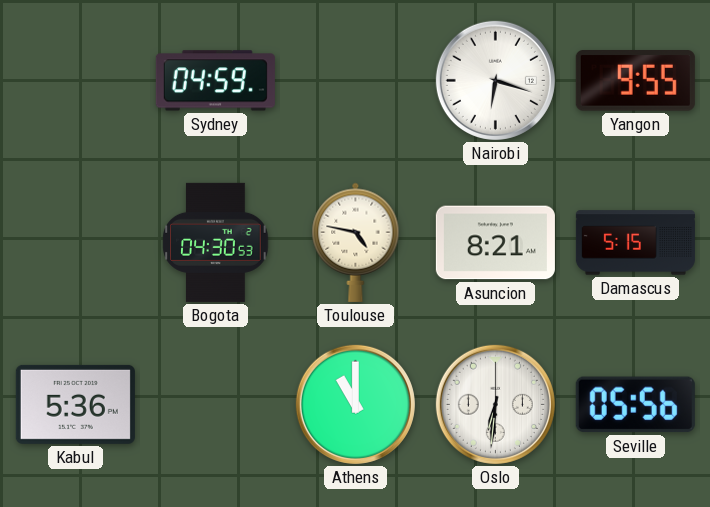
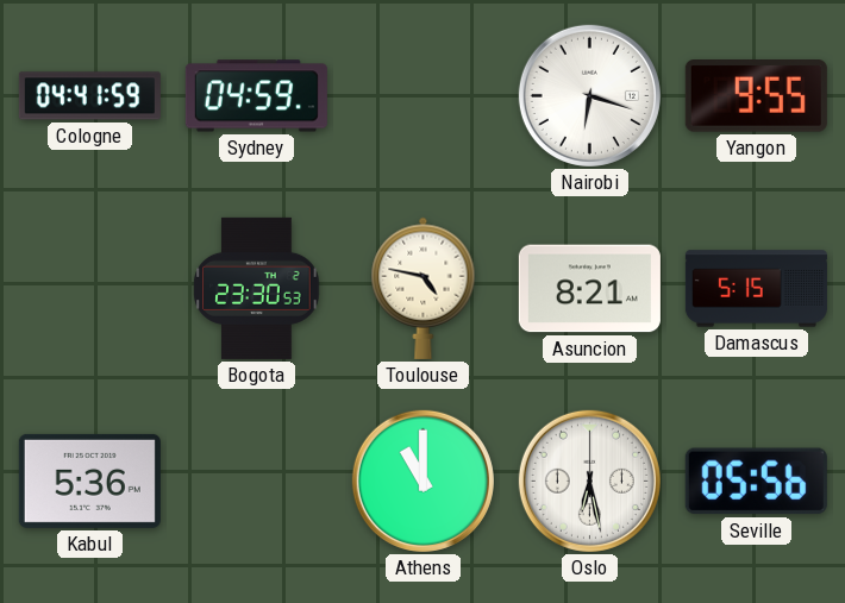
Cologne: none -> 04:41
Bogota: 04:30 -> 23:30
Oslo: 6:31 -> 6:28
